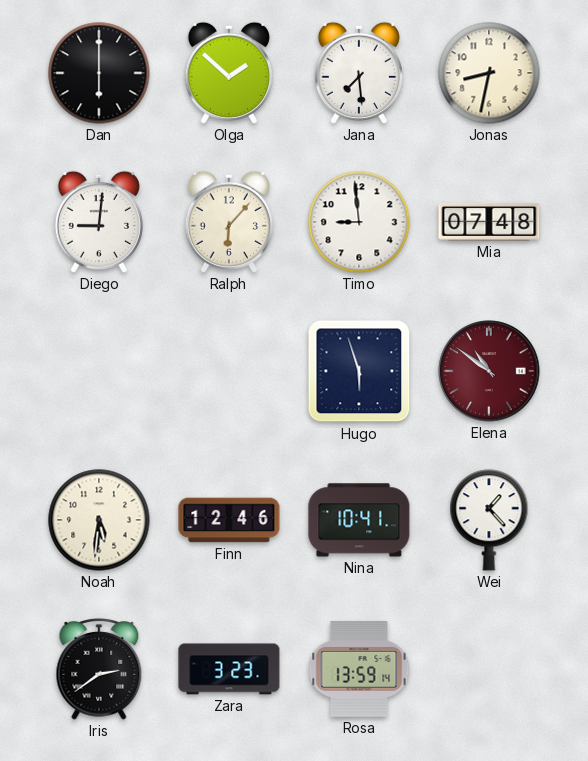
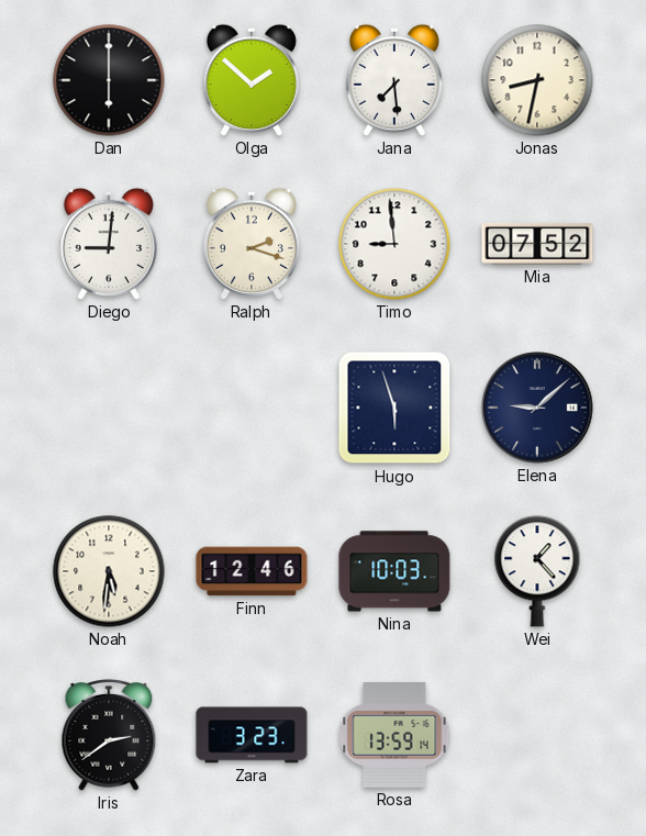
Ralph: 6:07 -> 2:18
Mia: 07:48 -> 07:52
Elena: 10:51 -> 9:08
Elena dial: burgundy -> navy
Nina: 10:41 -> 10:03
